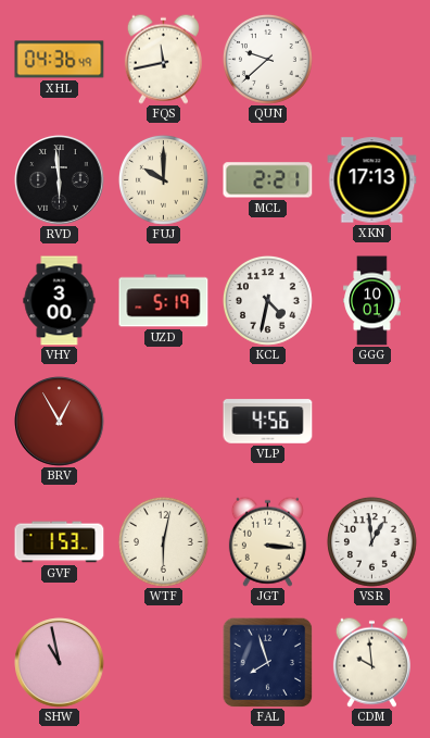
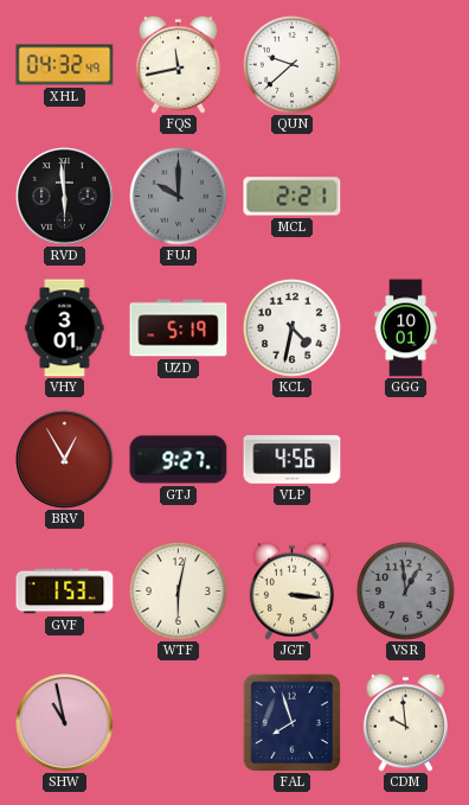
XHL: 04:36 -> 04:32
FUJ dial: cream -> grey
XKN: 17:13 -> none
VHY: 3:00 -> 3:01
GTJ: none -> 9:27
VSR dial: white -> grey
